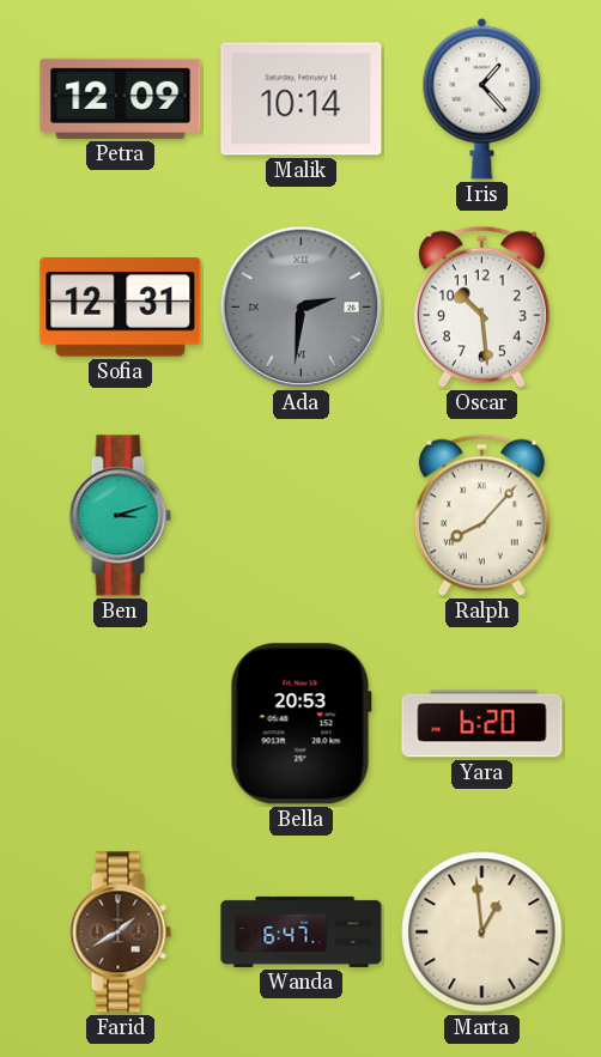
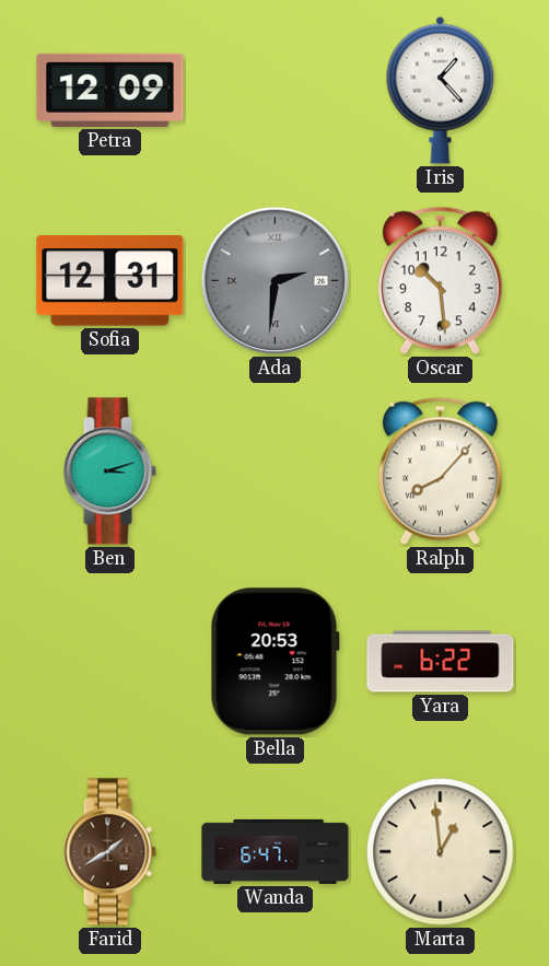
Malik: 10:14 -> none
Yara: 6:20 -> 6:22
